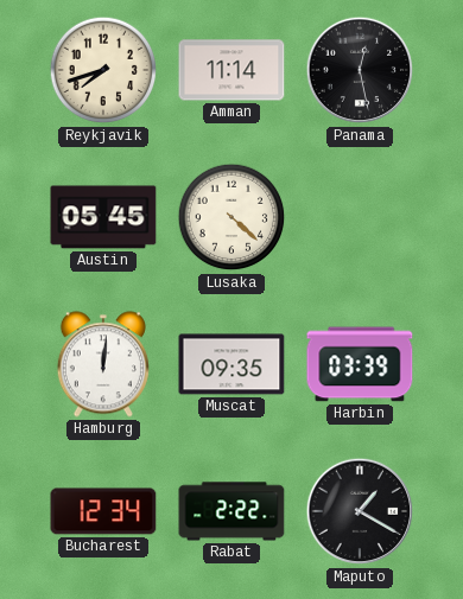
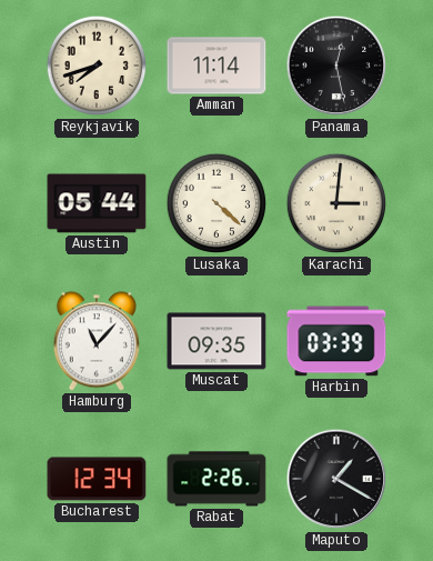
Austin: 05:45 -> 05:44
Karachi: none -> 3:01
Hamburg: 12:01 -> 11:07
Rabat: 2:22 -> 2:26
